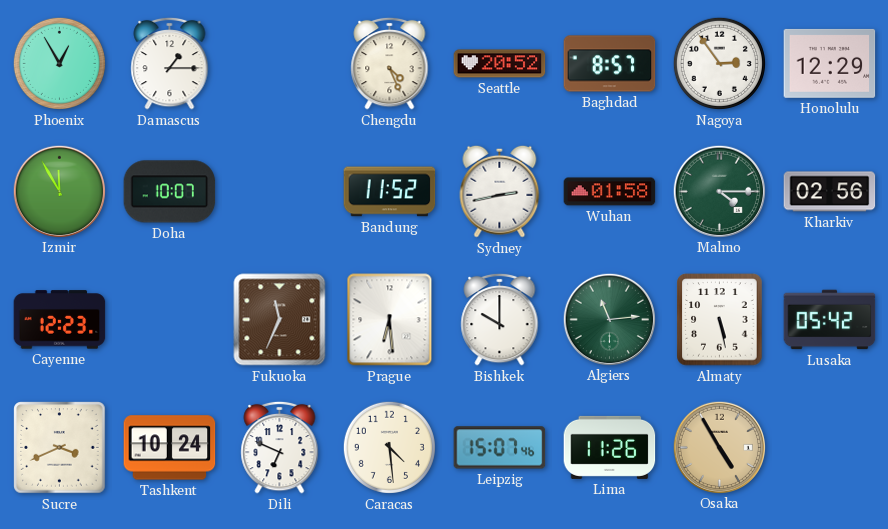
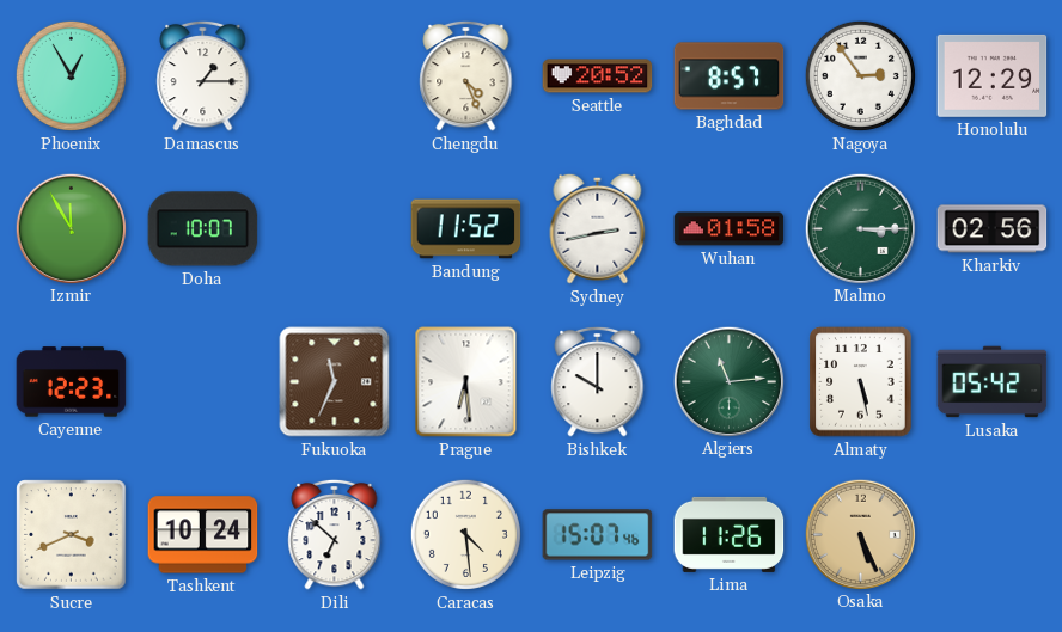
Malmo: 4:15 -> 3:15
Dili: 6:49 -> 6:52
Osaka: 4:55 -> 5:26
